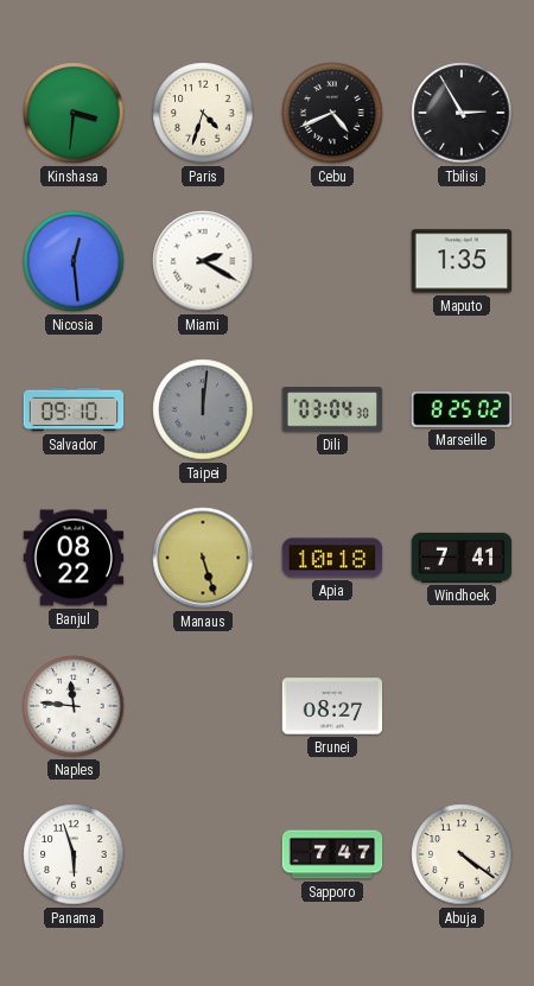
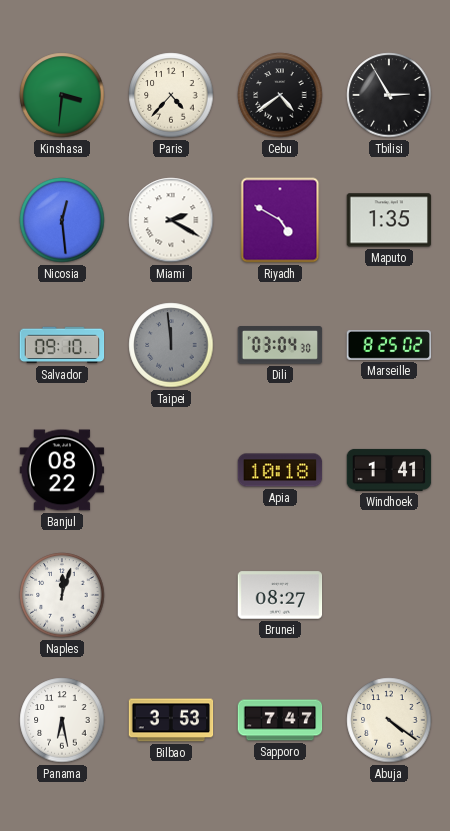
Paris: 4:33 -> 4:37
Cebu: 4:41 -> 4:39
Riyadh: none -> 4:50
Taipei: 12:01 -> 11:59
Manaus: 5:27 -> none
Windhoek: 7:41 -> 1:41
Naples: 11:46 -> 12:03
Panama: 5:57 -> 6:28
Bilbao: none -> 3:53
